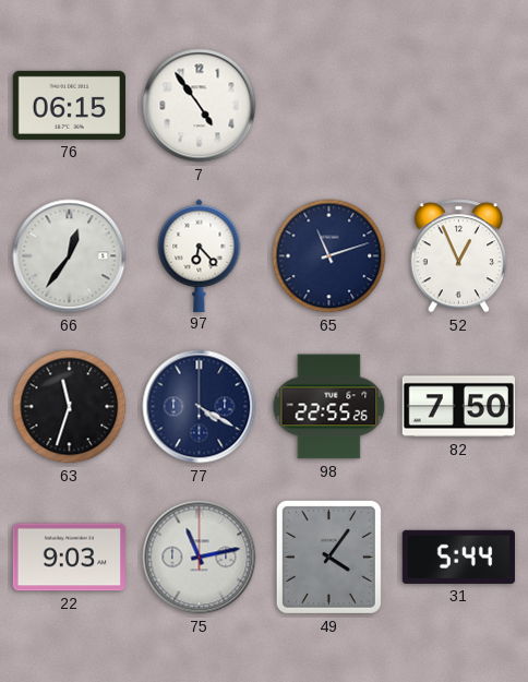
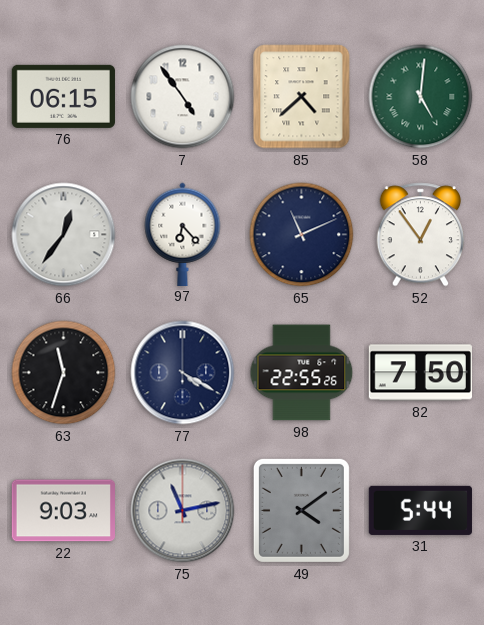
85: none -> 4:38
58: none -> 5:01
65: 11:12 -> 11:11
52: 12:56 -> 12:54
49: 4:06 -> 4:09
